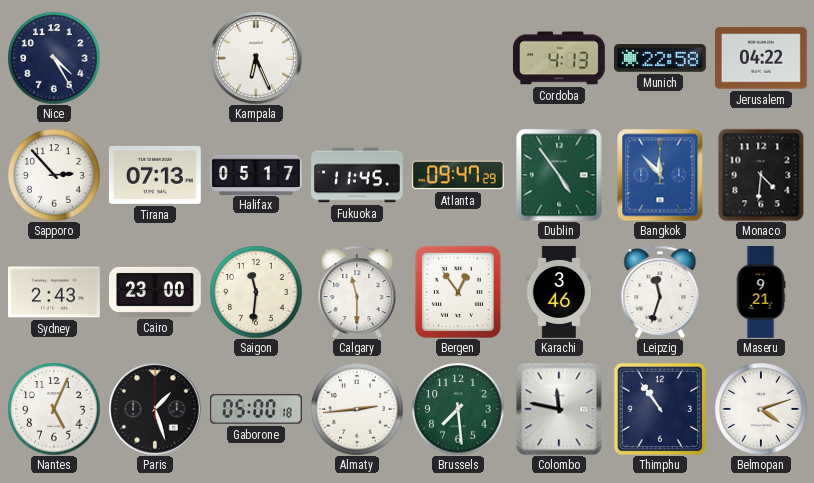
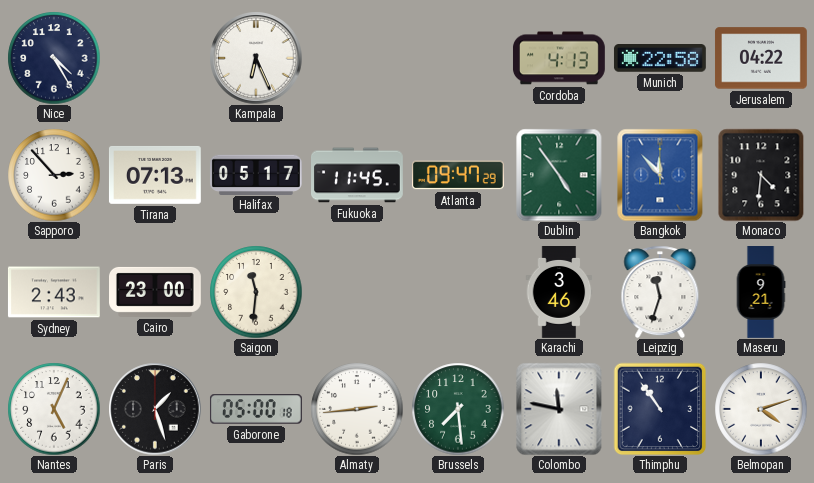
Calgary: 11:30 -> none
Bergen: 12:54 -> none
